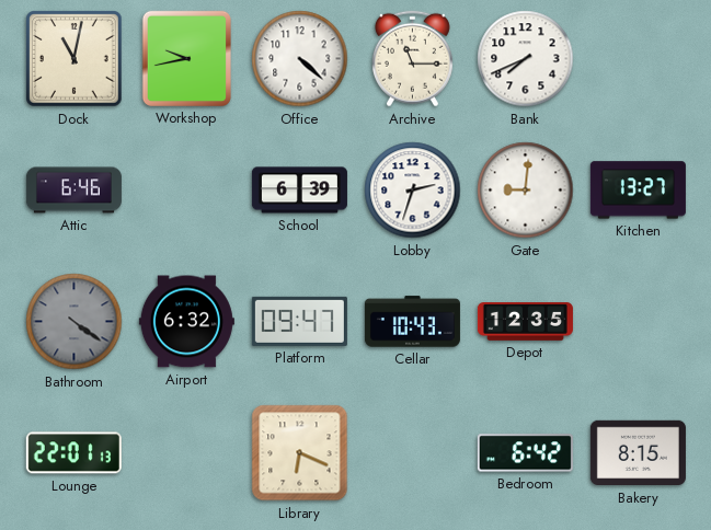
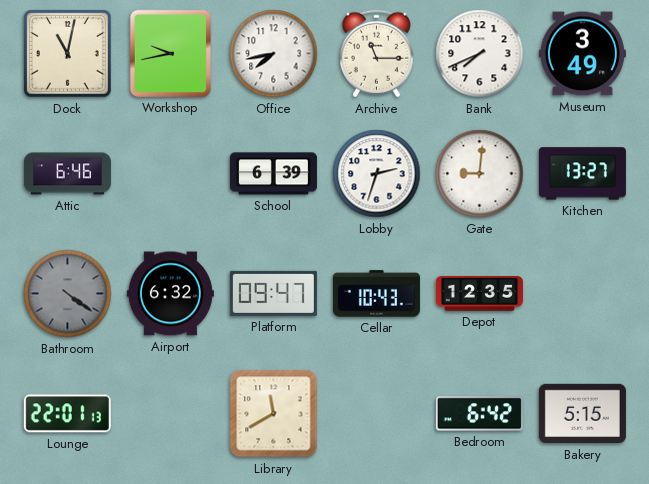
Office: 4:22 -> 7:43
Museum: none -> 3:49
Library: 6:19 -> 11:40
Bakery: 8:15 -> 5:15
